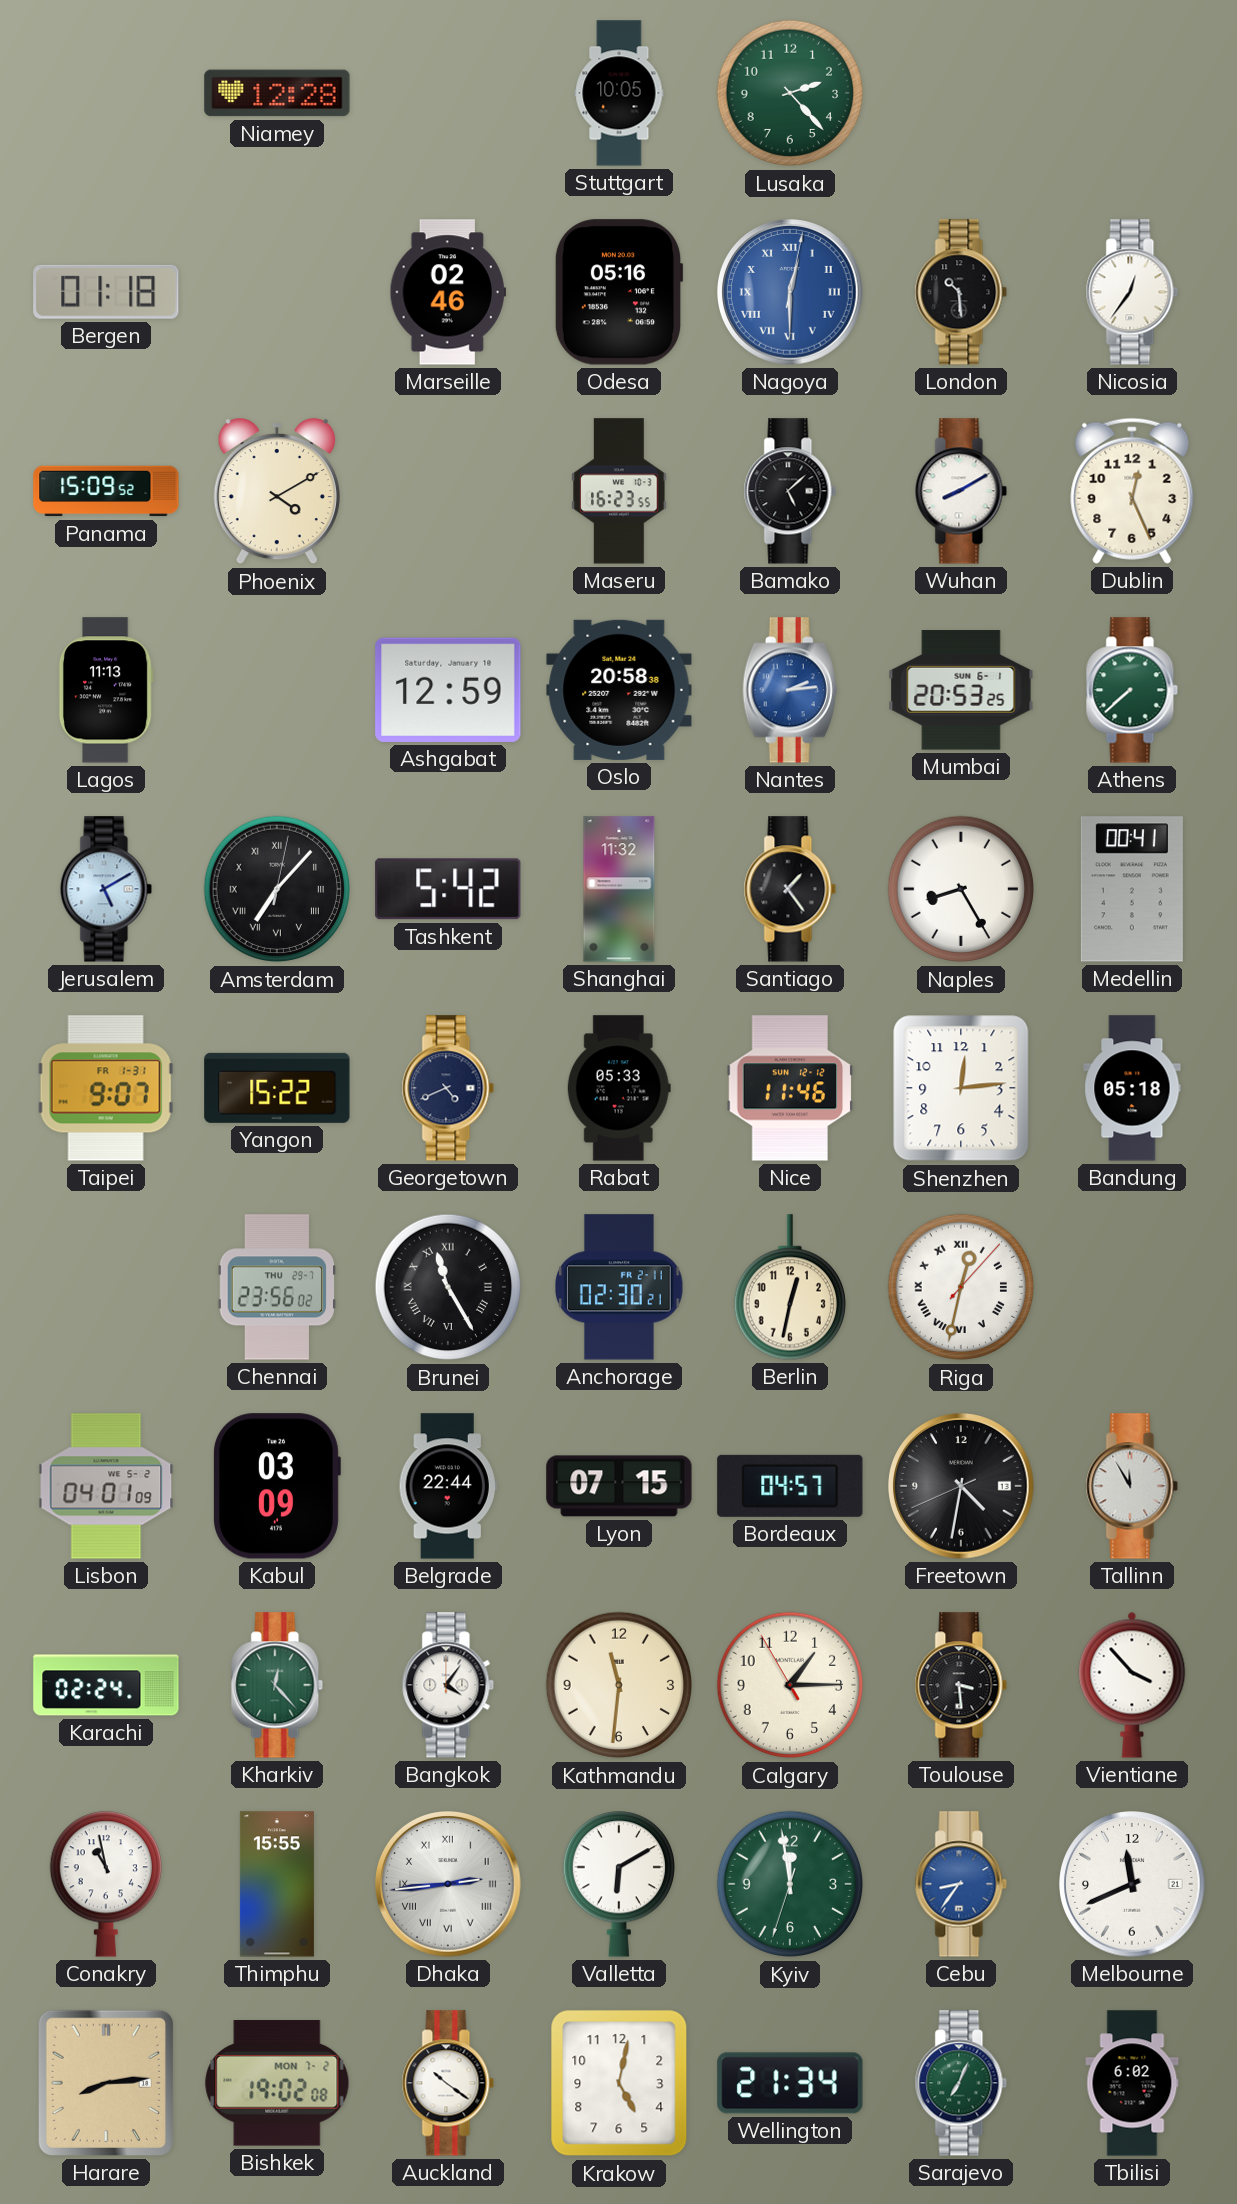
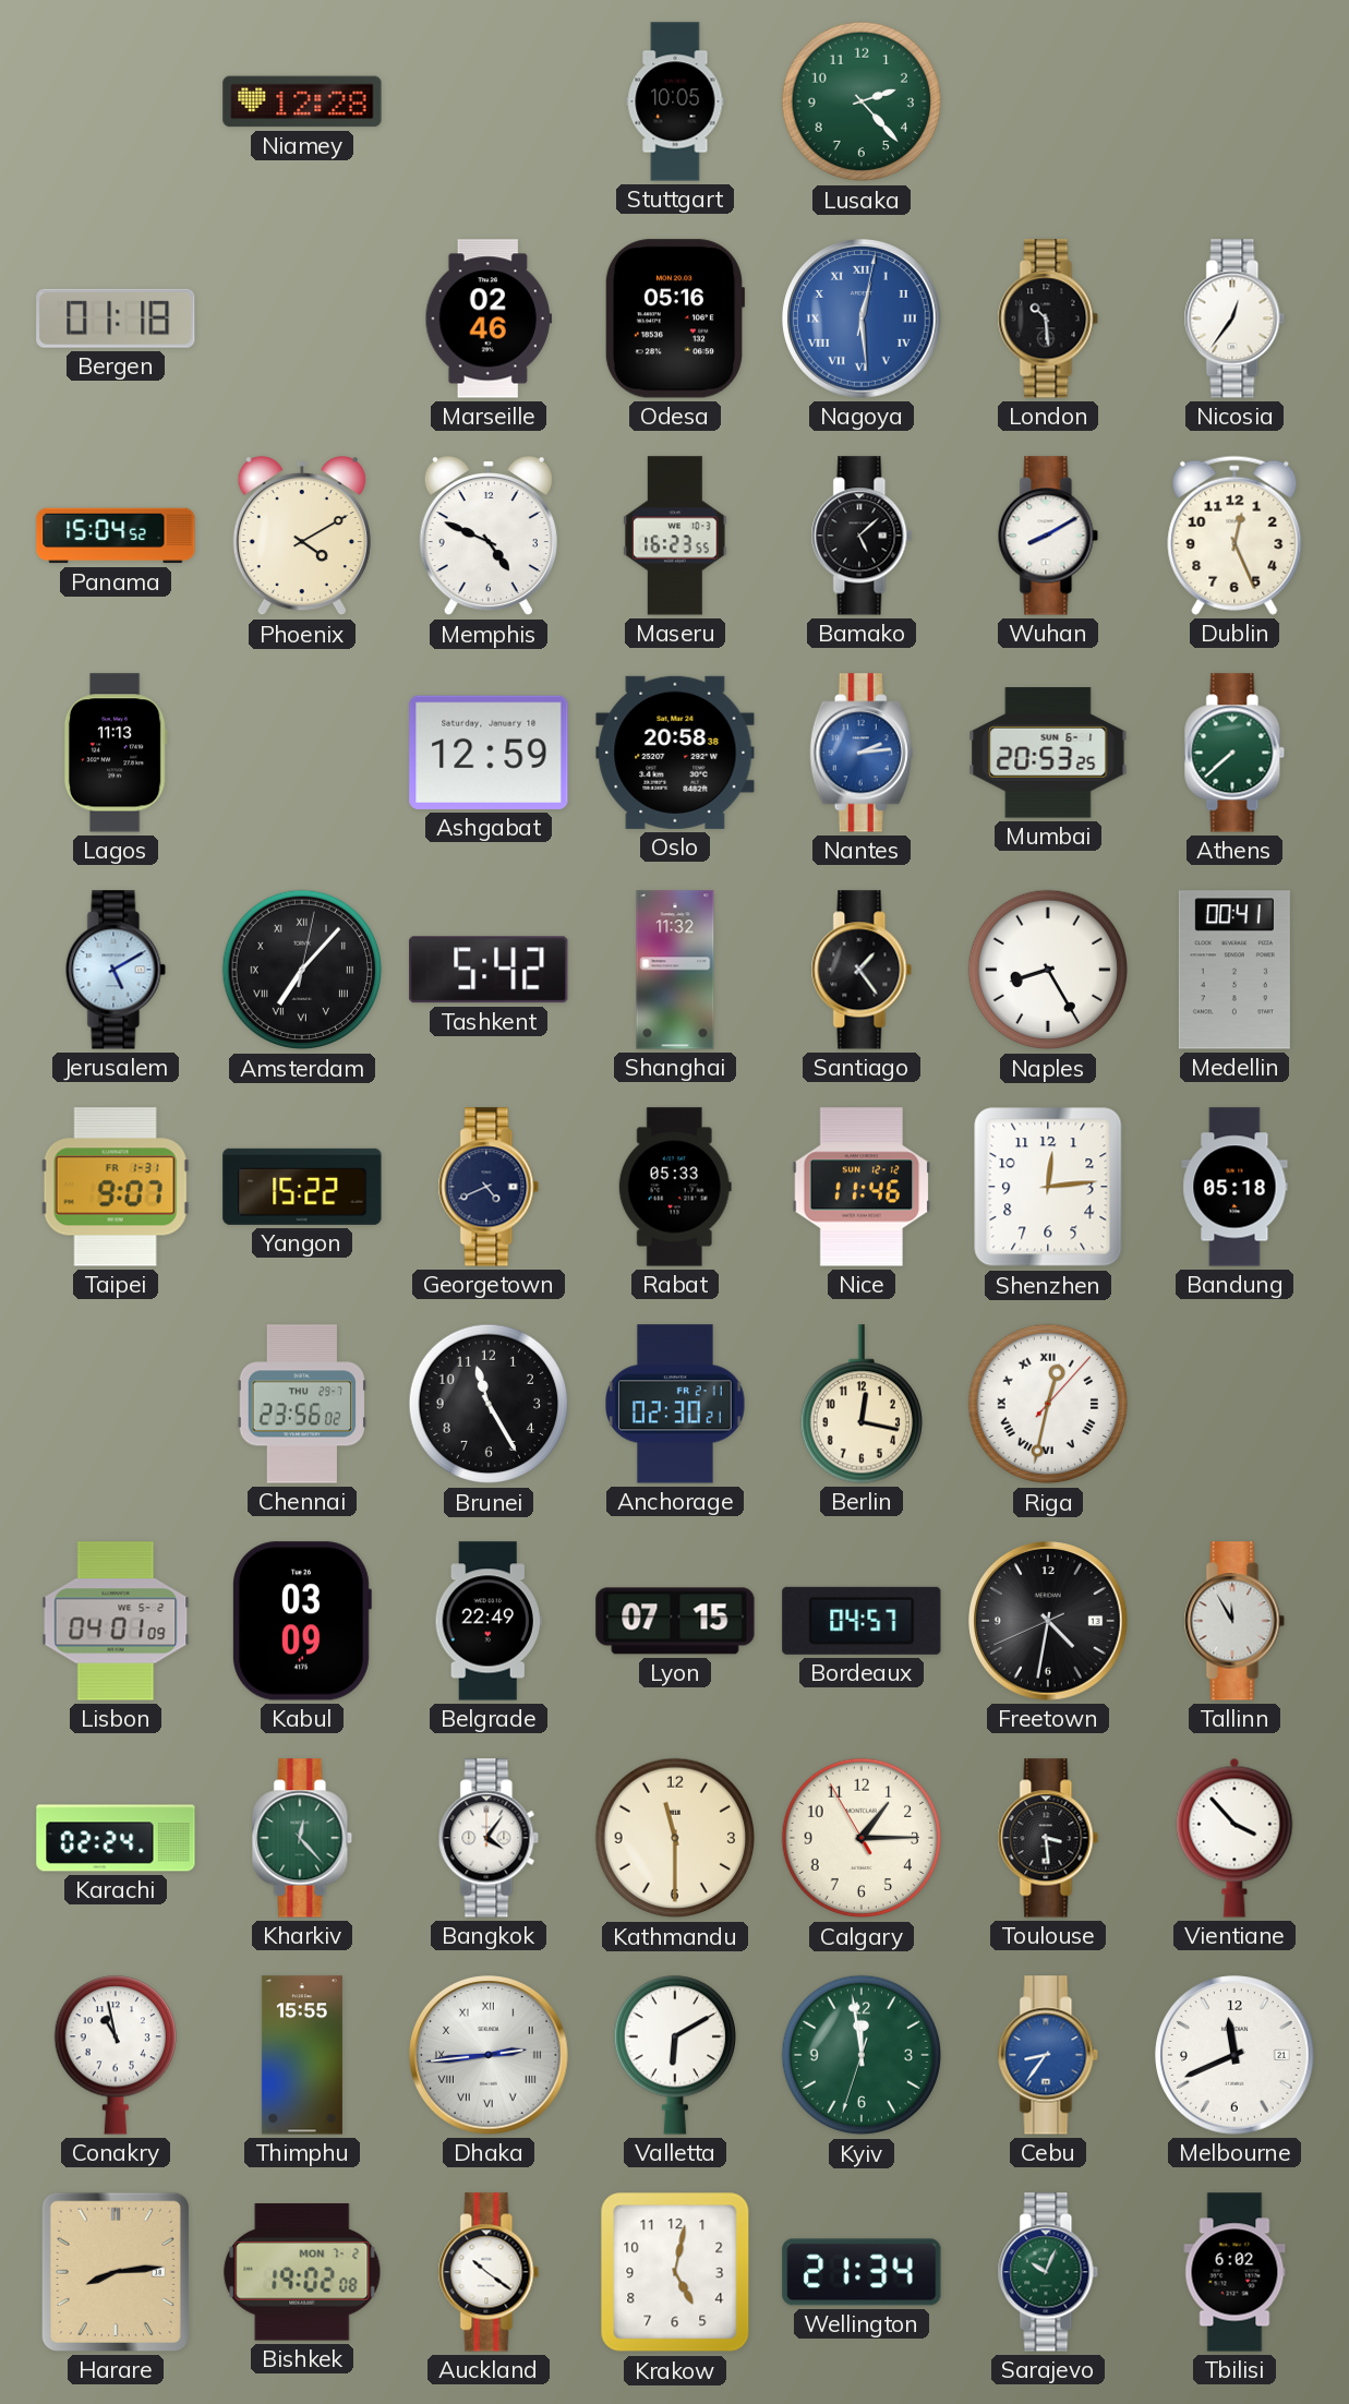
Nagoya: 12:30 -> 12:29
Panama: 15:09 -> 15:04
Memphis: none -> 4:49
Brunei numerals: Roman -> Arabic
Berlin: 12:32 -> 12:17
Belgrade: 22:44 -> 22:49
Kathmandu: 11:31 -> 11:30
Sarajevo: 7:04 -> 10:04
